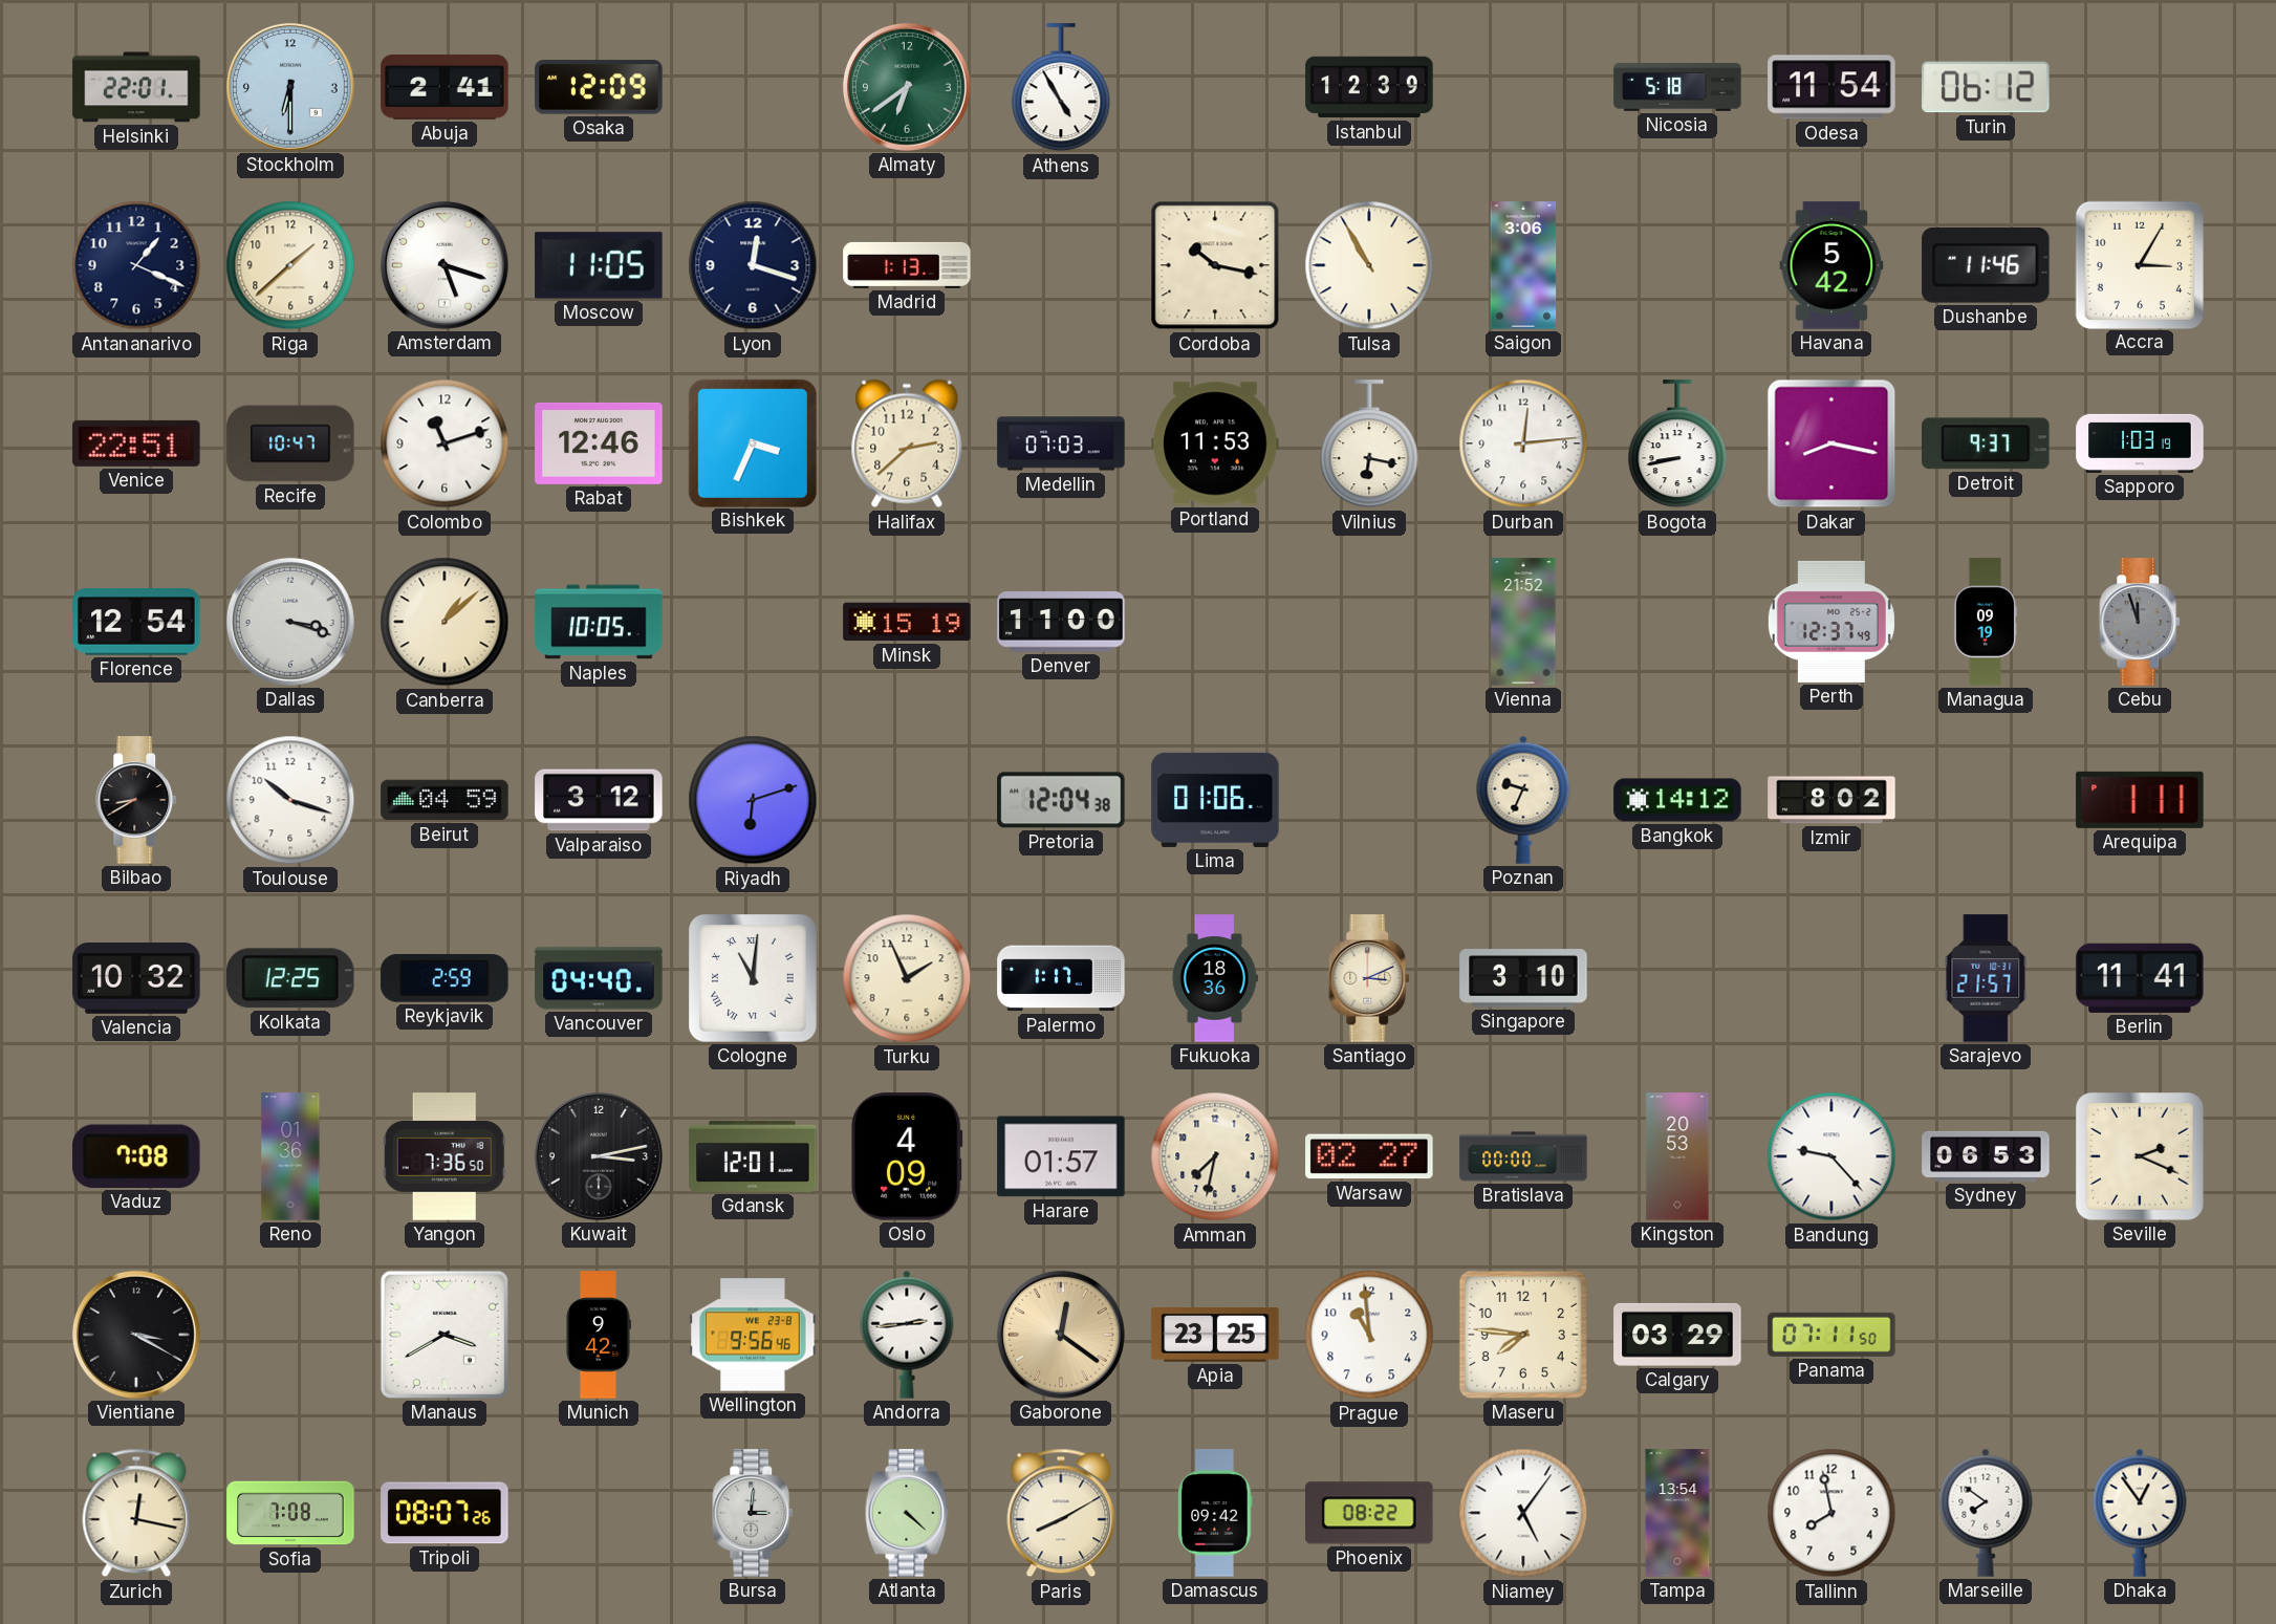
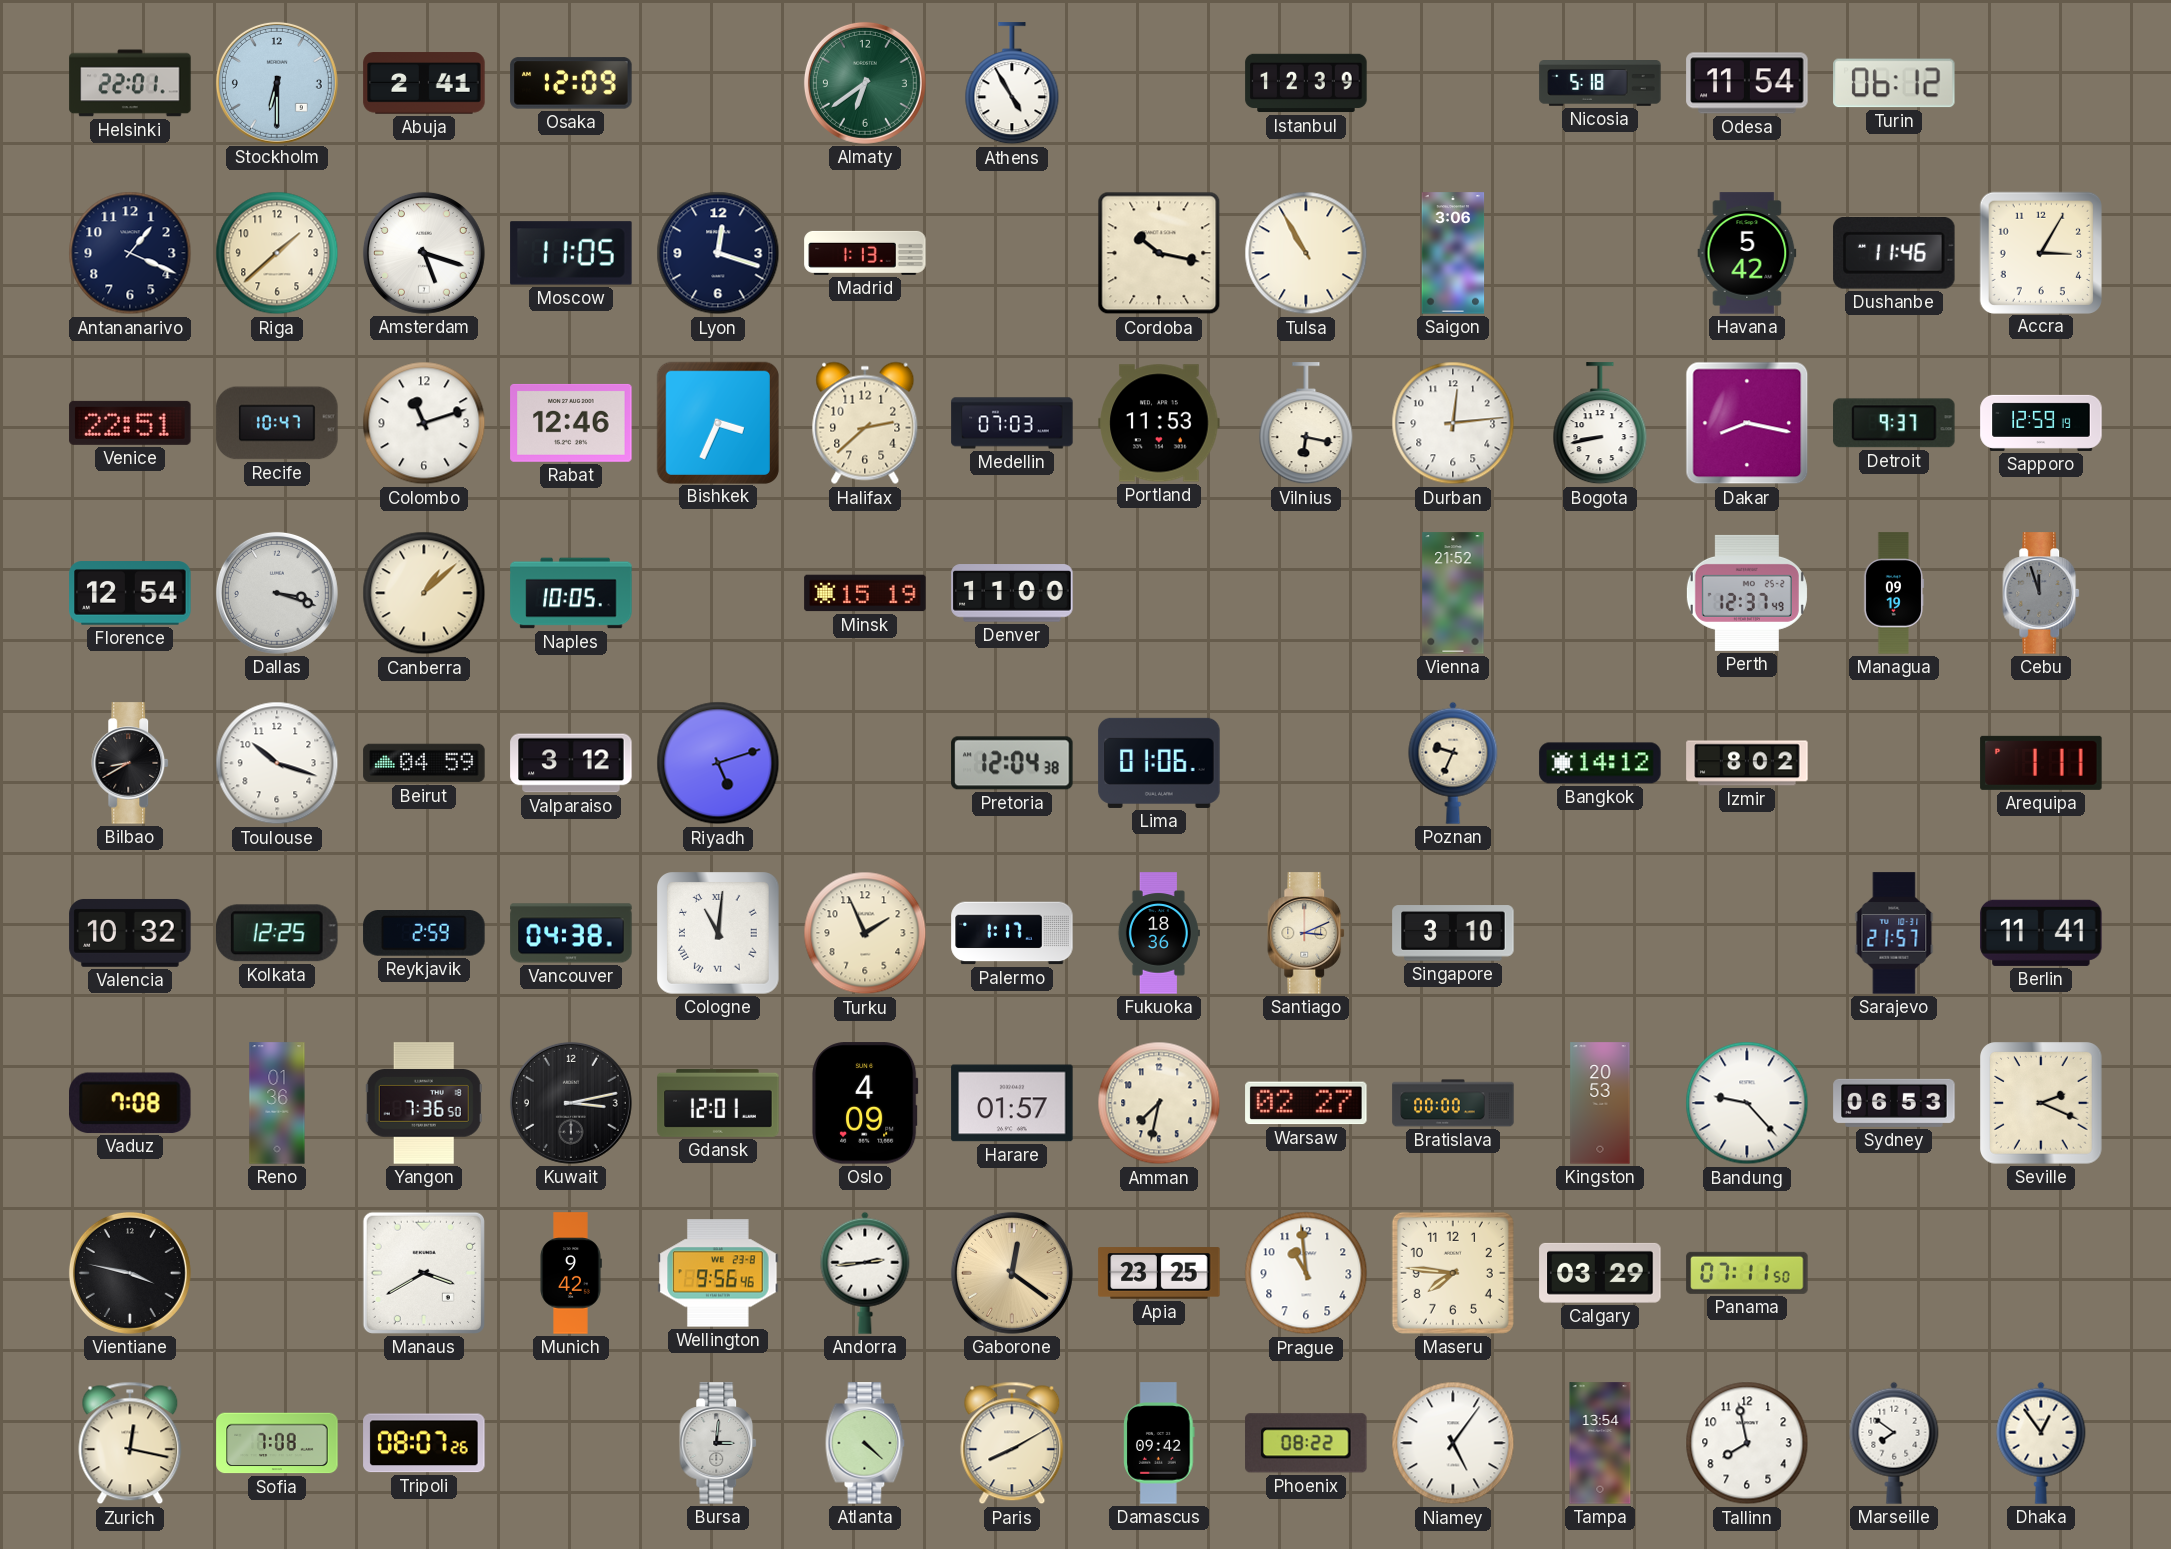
Sapporo: 1:03 -> 12:59
Riyadh: 6:12 -> 5:12
Vancouver: 04:40 -> 04:38
Vientiane: 3:20 -> 3:47
